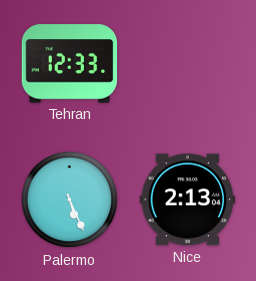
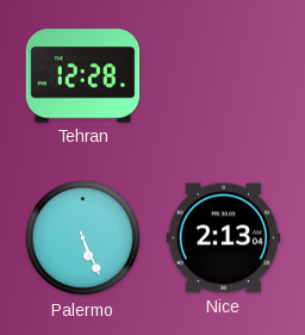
Tehran: 12:33 -> 12:28
